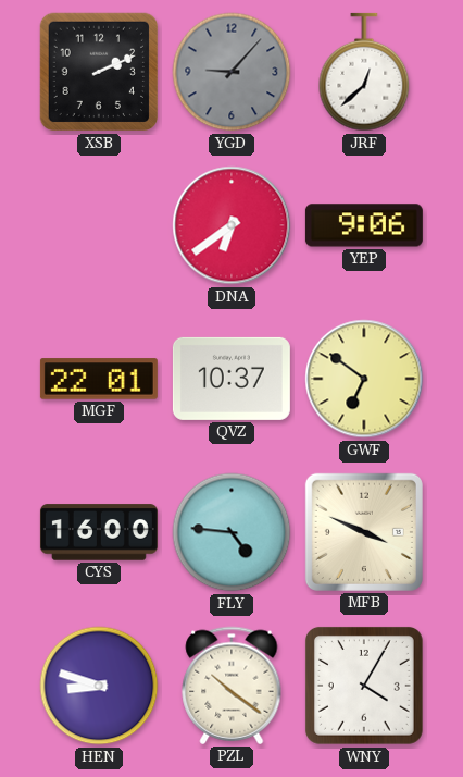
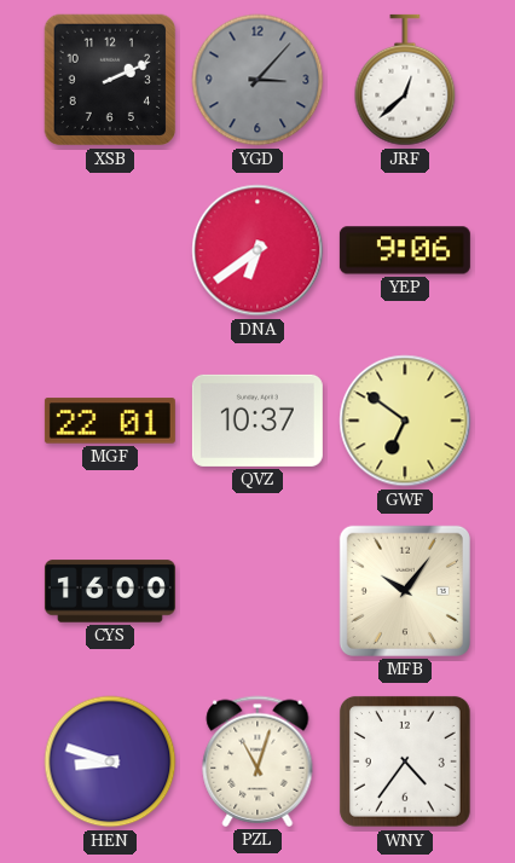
YGD: 9:07 -> 3:07
FLY: 4:46 -> none
MFB: 3:49 -> 10:06
PZL: 10:21 -> 11:03
WNY: 4:05 -> 4:36
